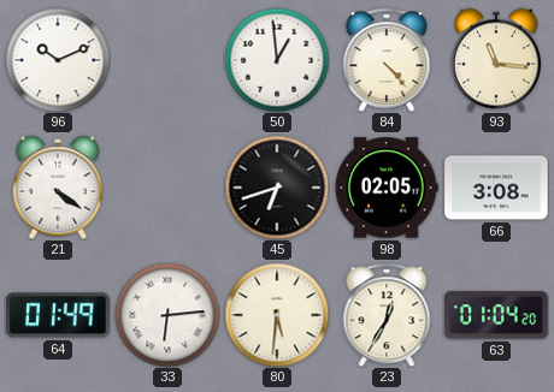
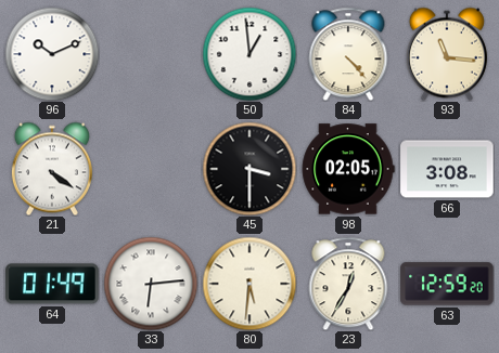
45: 6:42 -> 3:30
63: 01:04 -> 12:59
